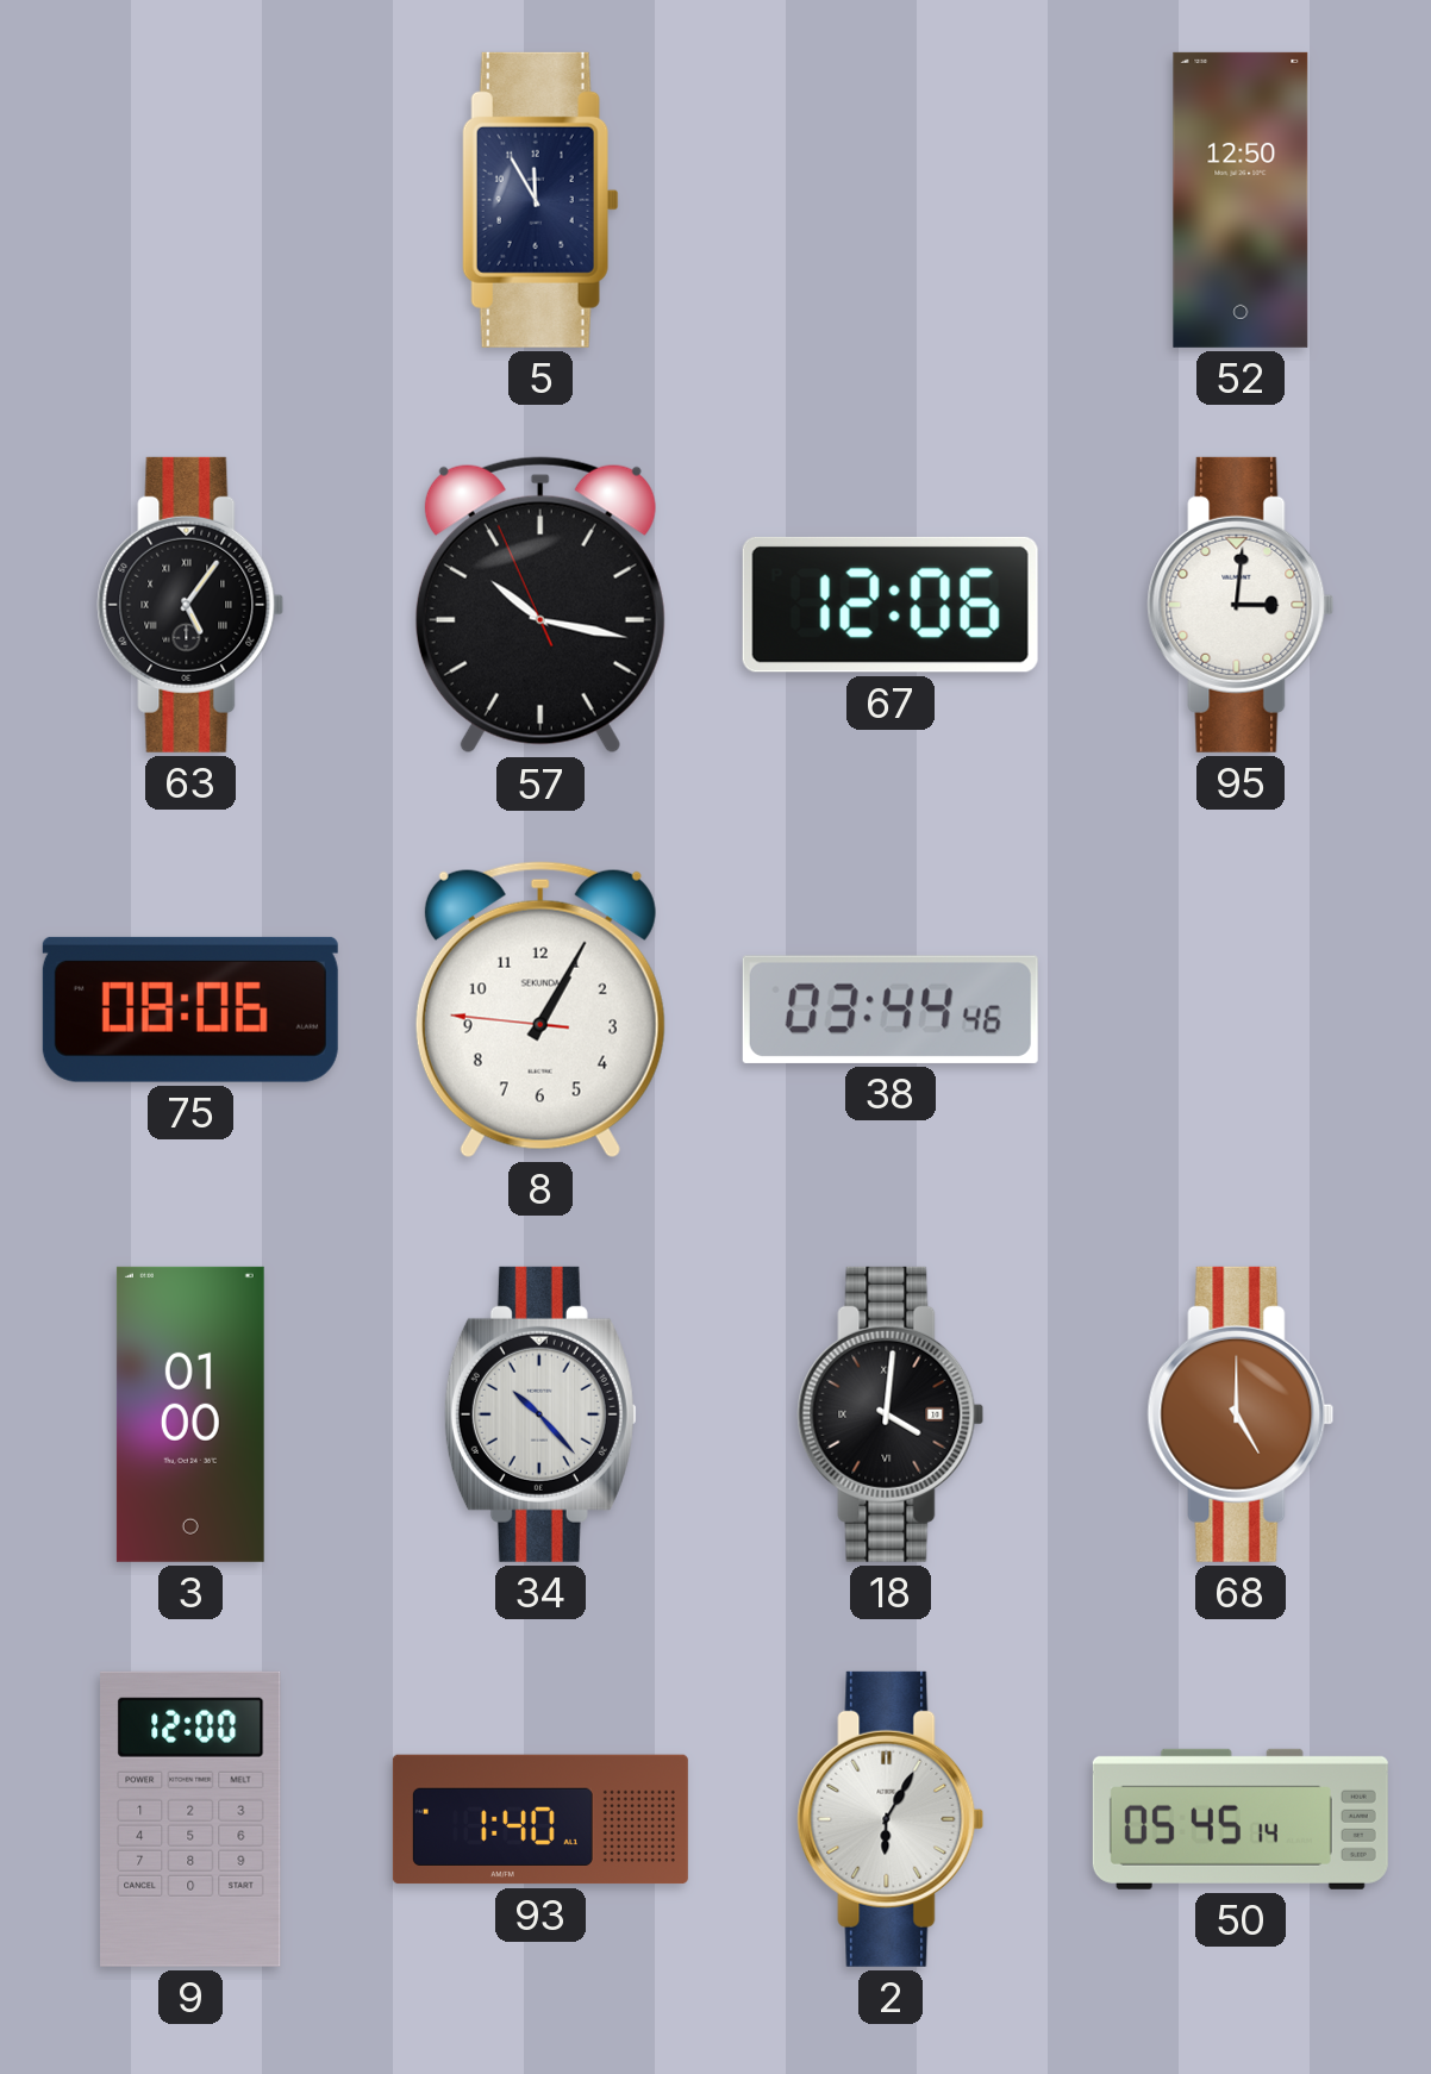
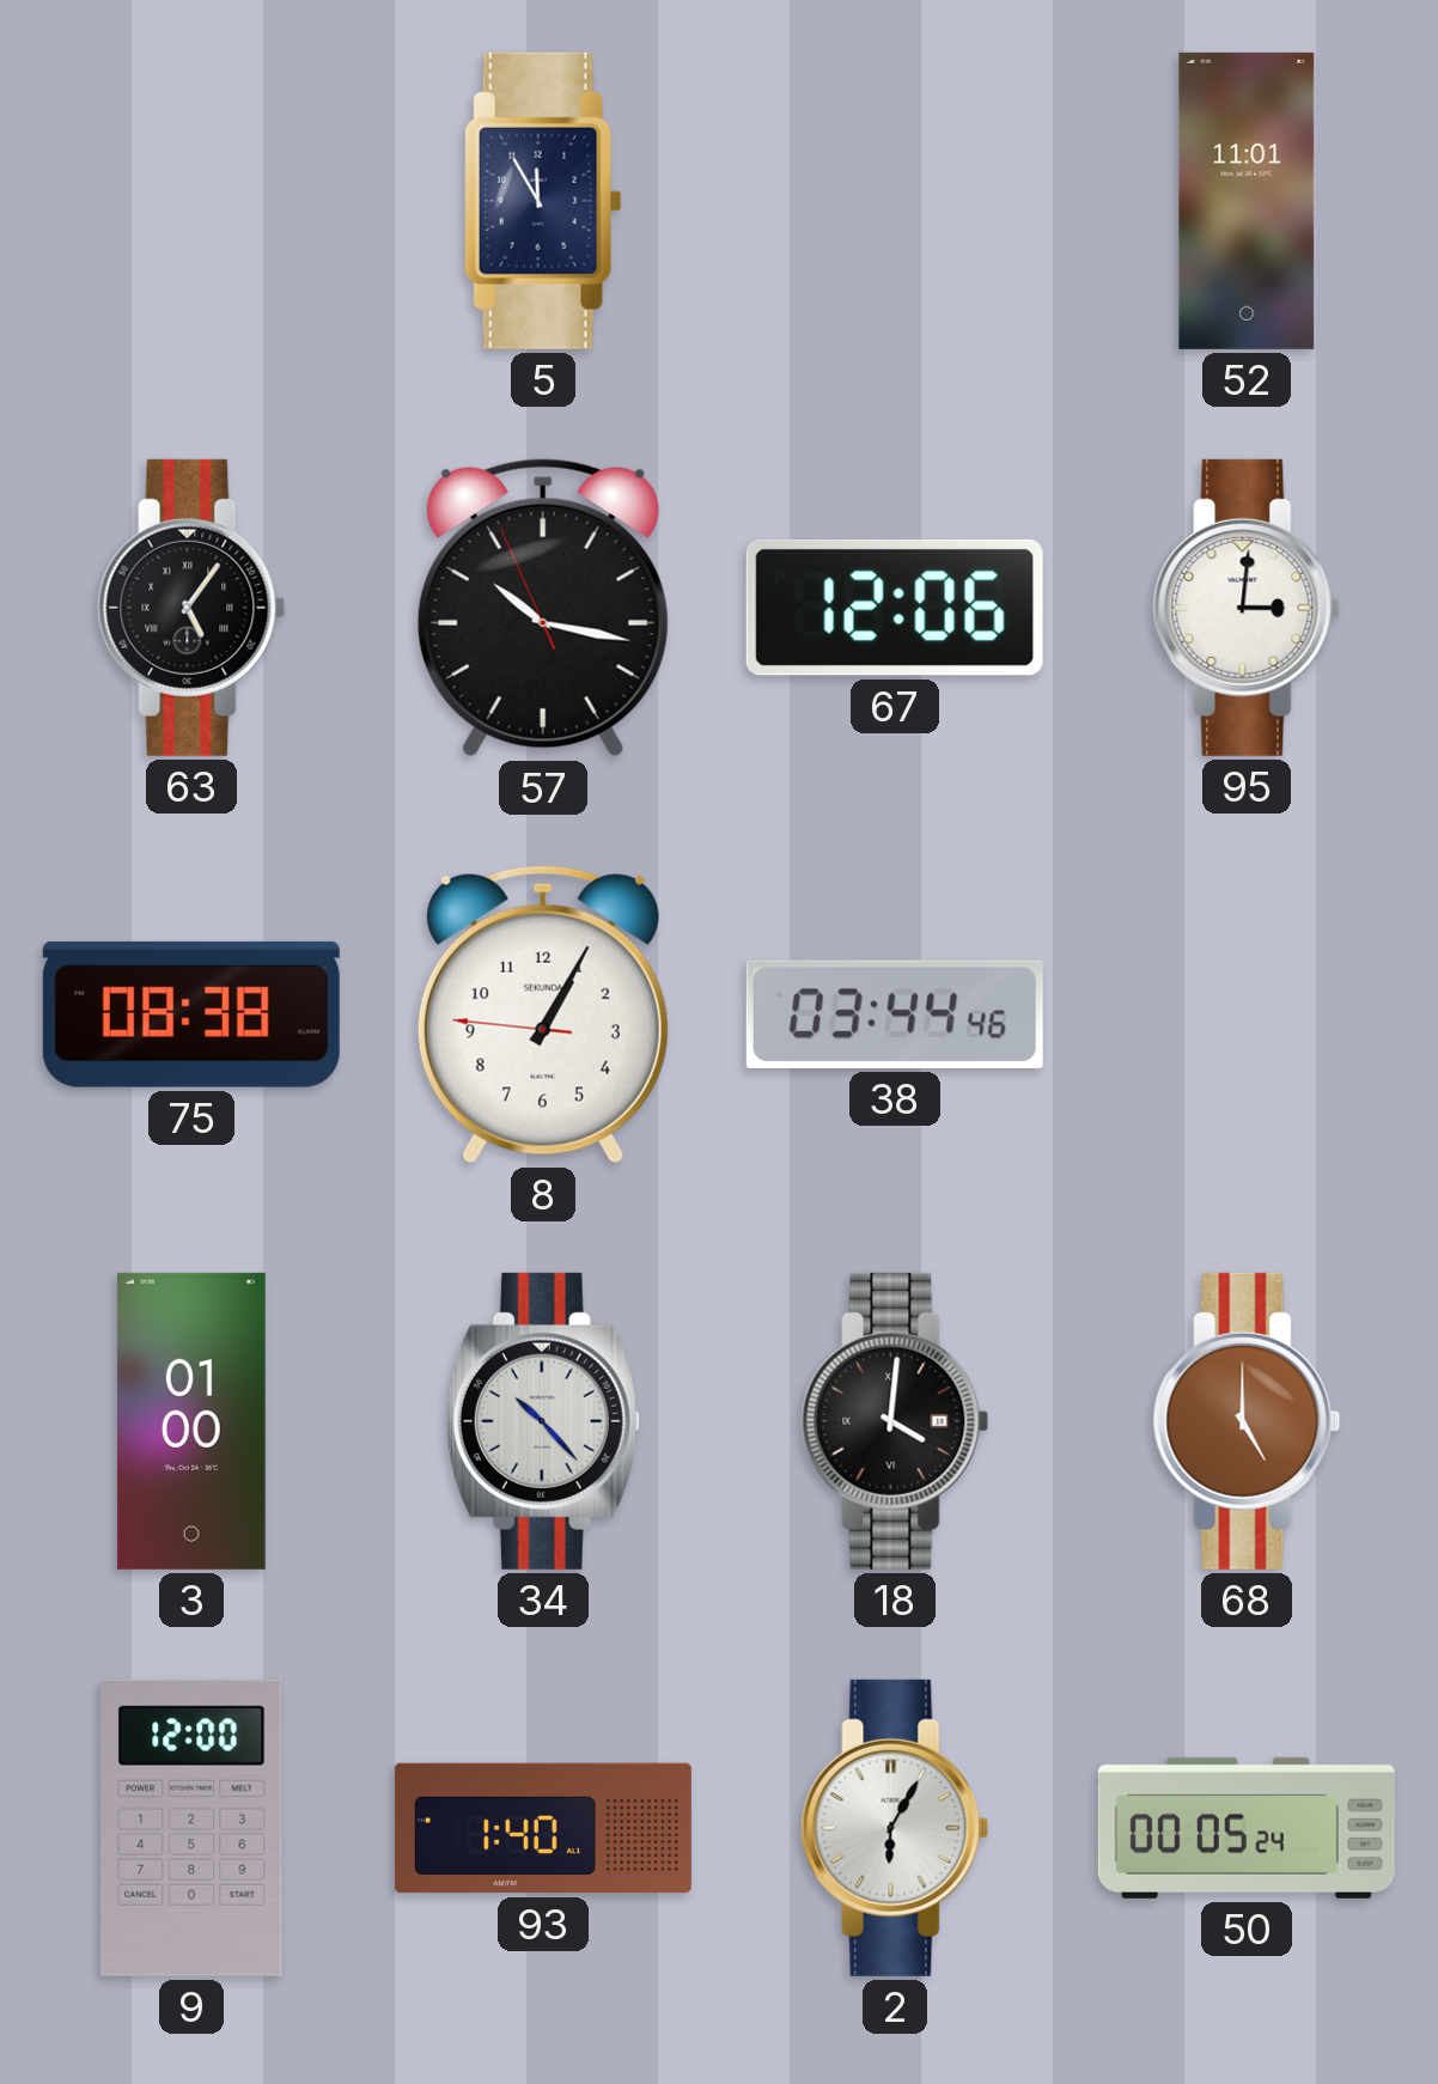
52: 12:50 -> 11:01
75: 08:06 -> 08:38
50: 05:45 -> 00:05
